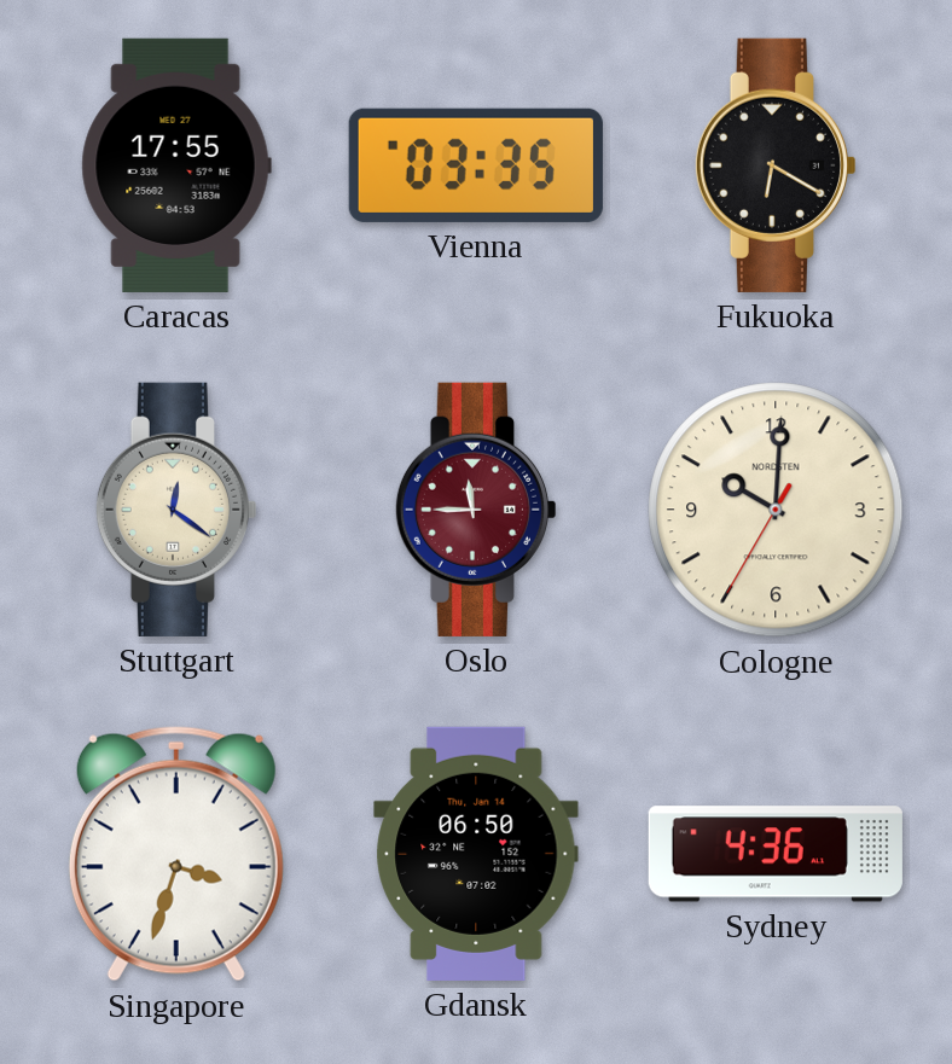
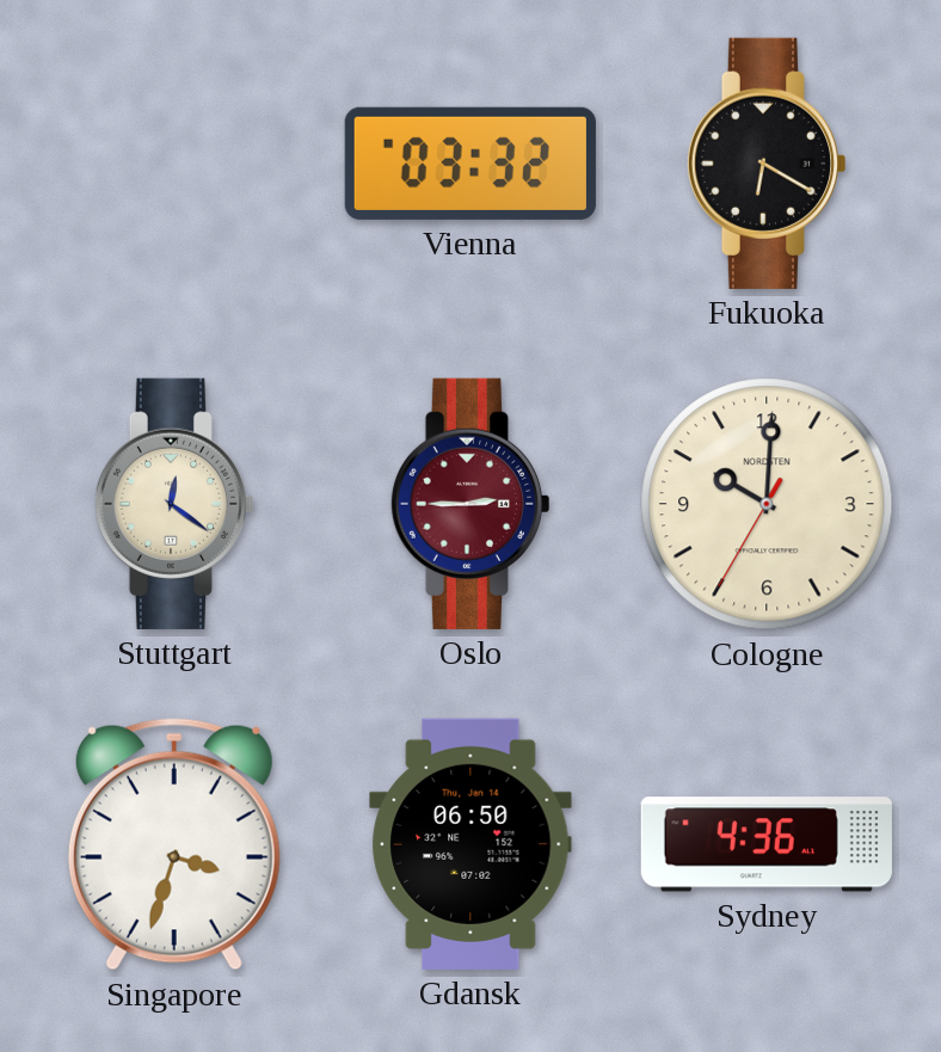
Caracas: 17:55 -> none
Vienna: 03:35 -> 03:32
Oslo: 11:45 -> 2:45
